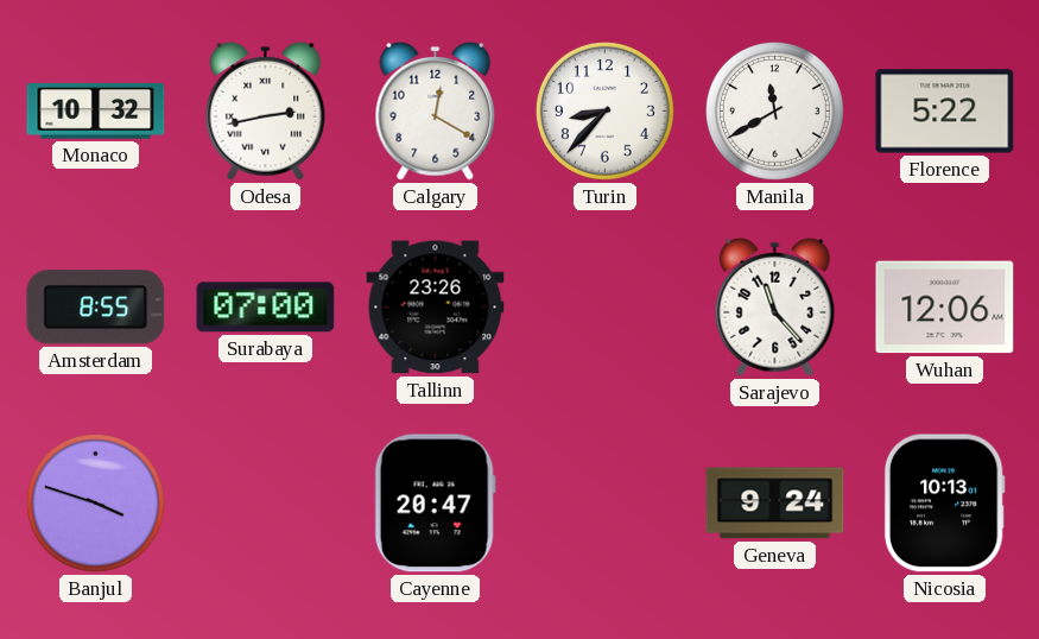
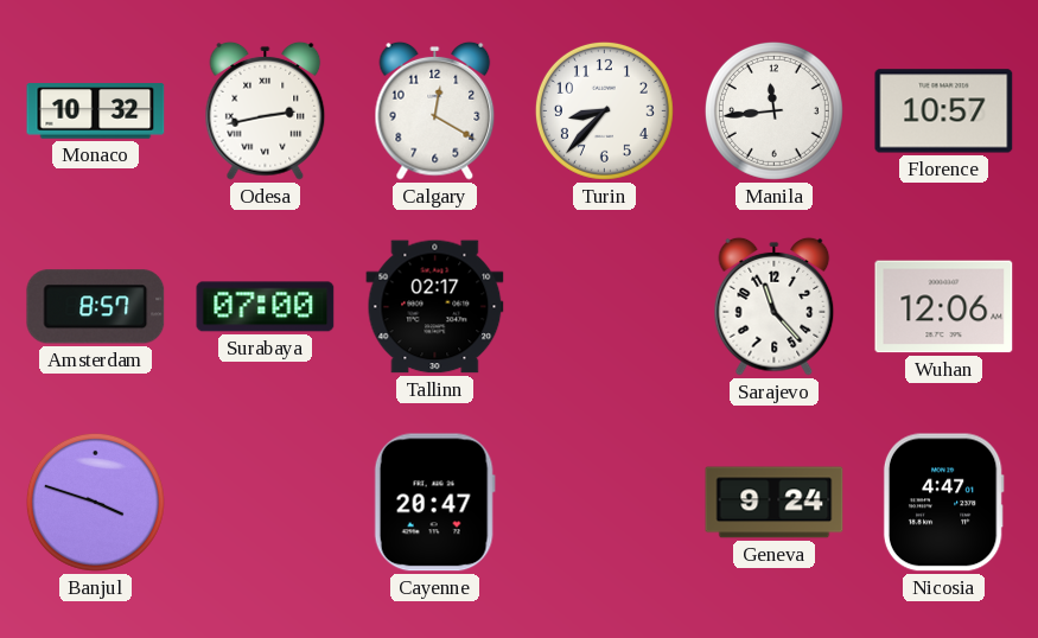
Manila: 11:40 -> 11:44
Florence: 5:22 -> 10:57
Amsterdam: 8:55 -> 8:57
Tallinn: 23:26 -> 02:17
Nicosia: 10:13 -> 4:47
